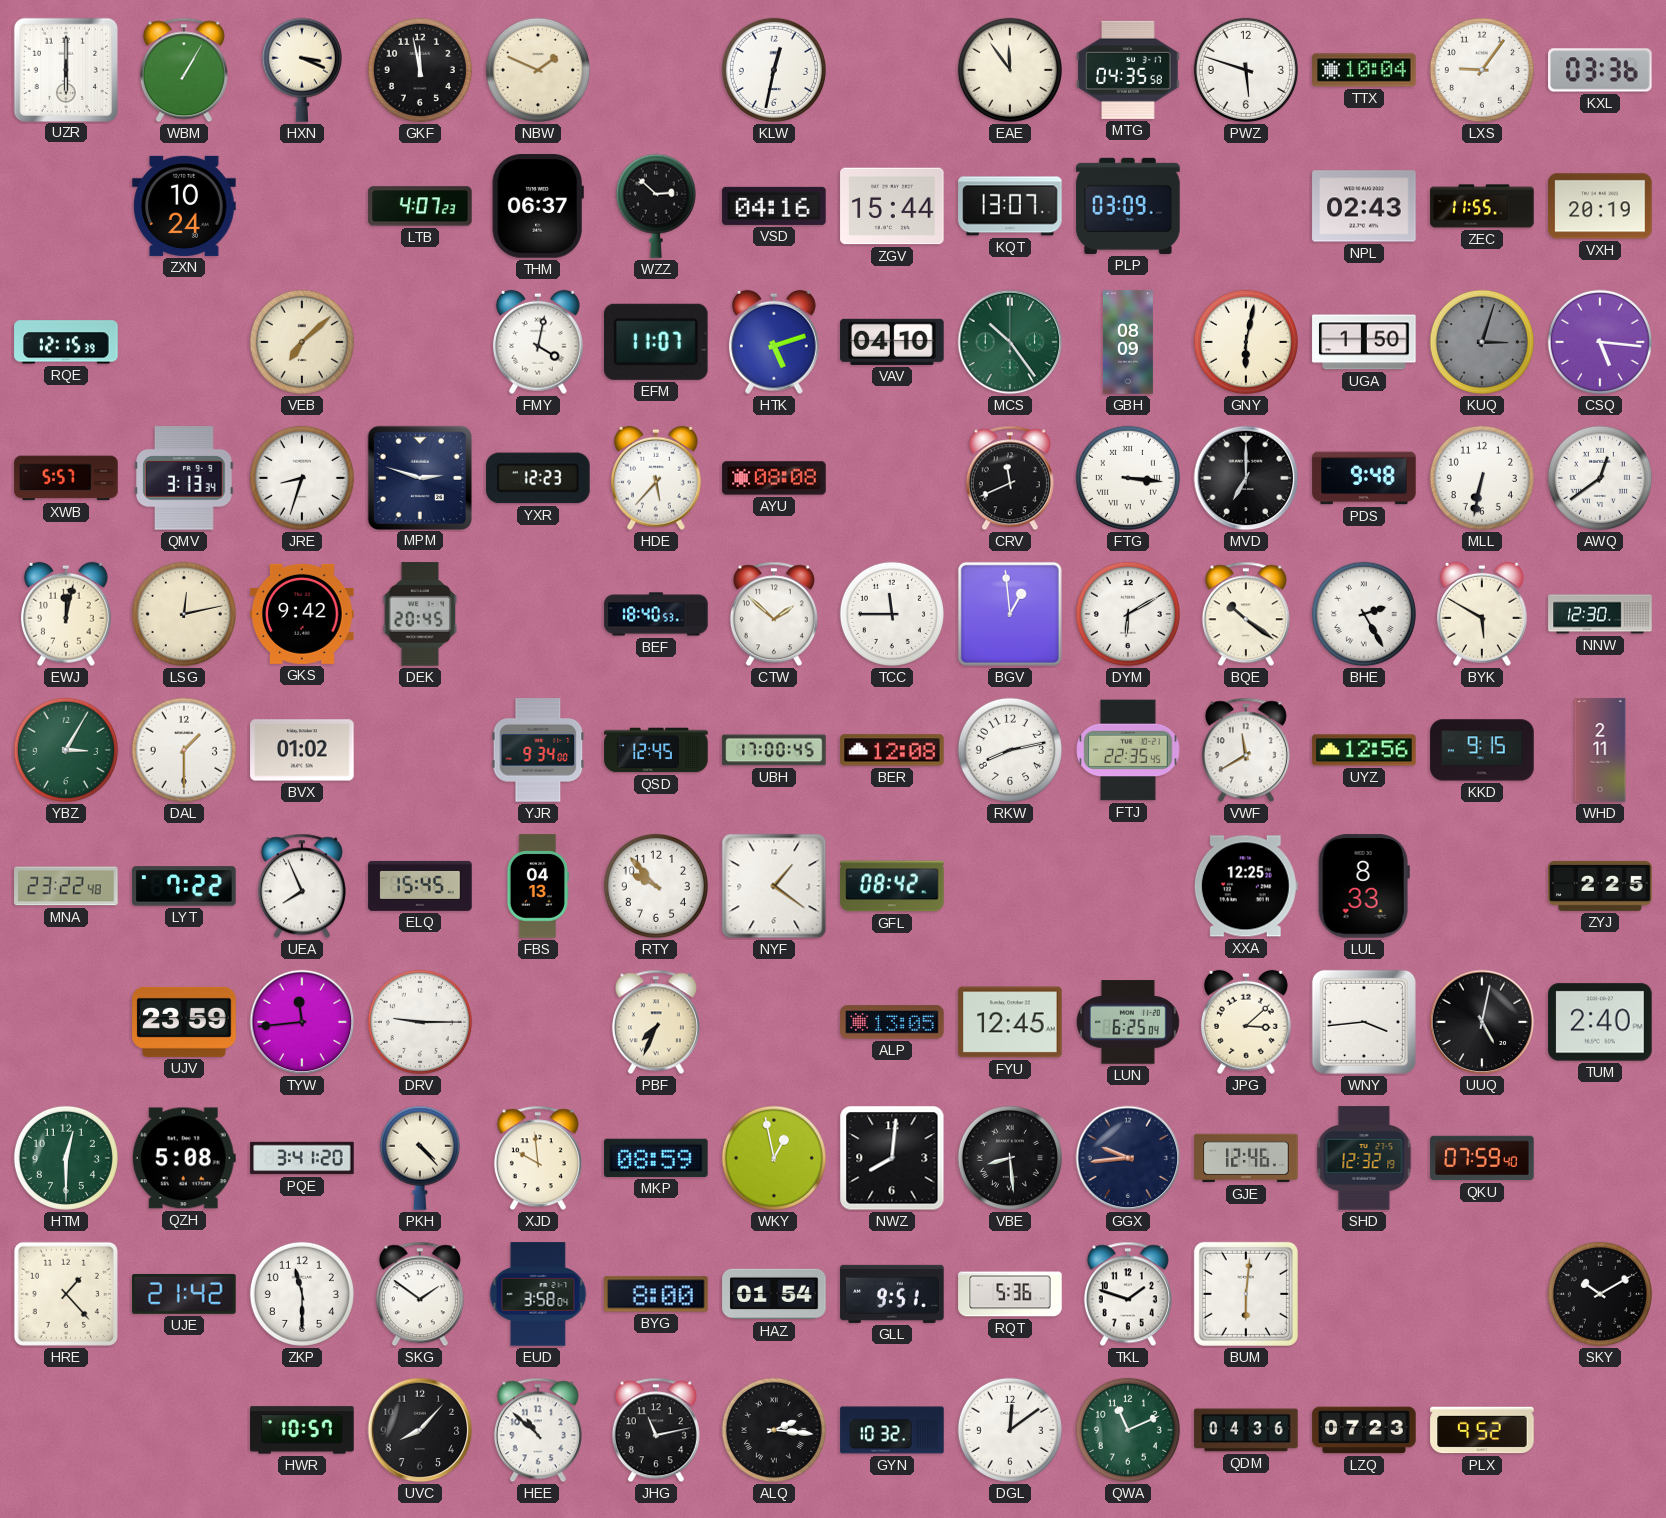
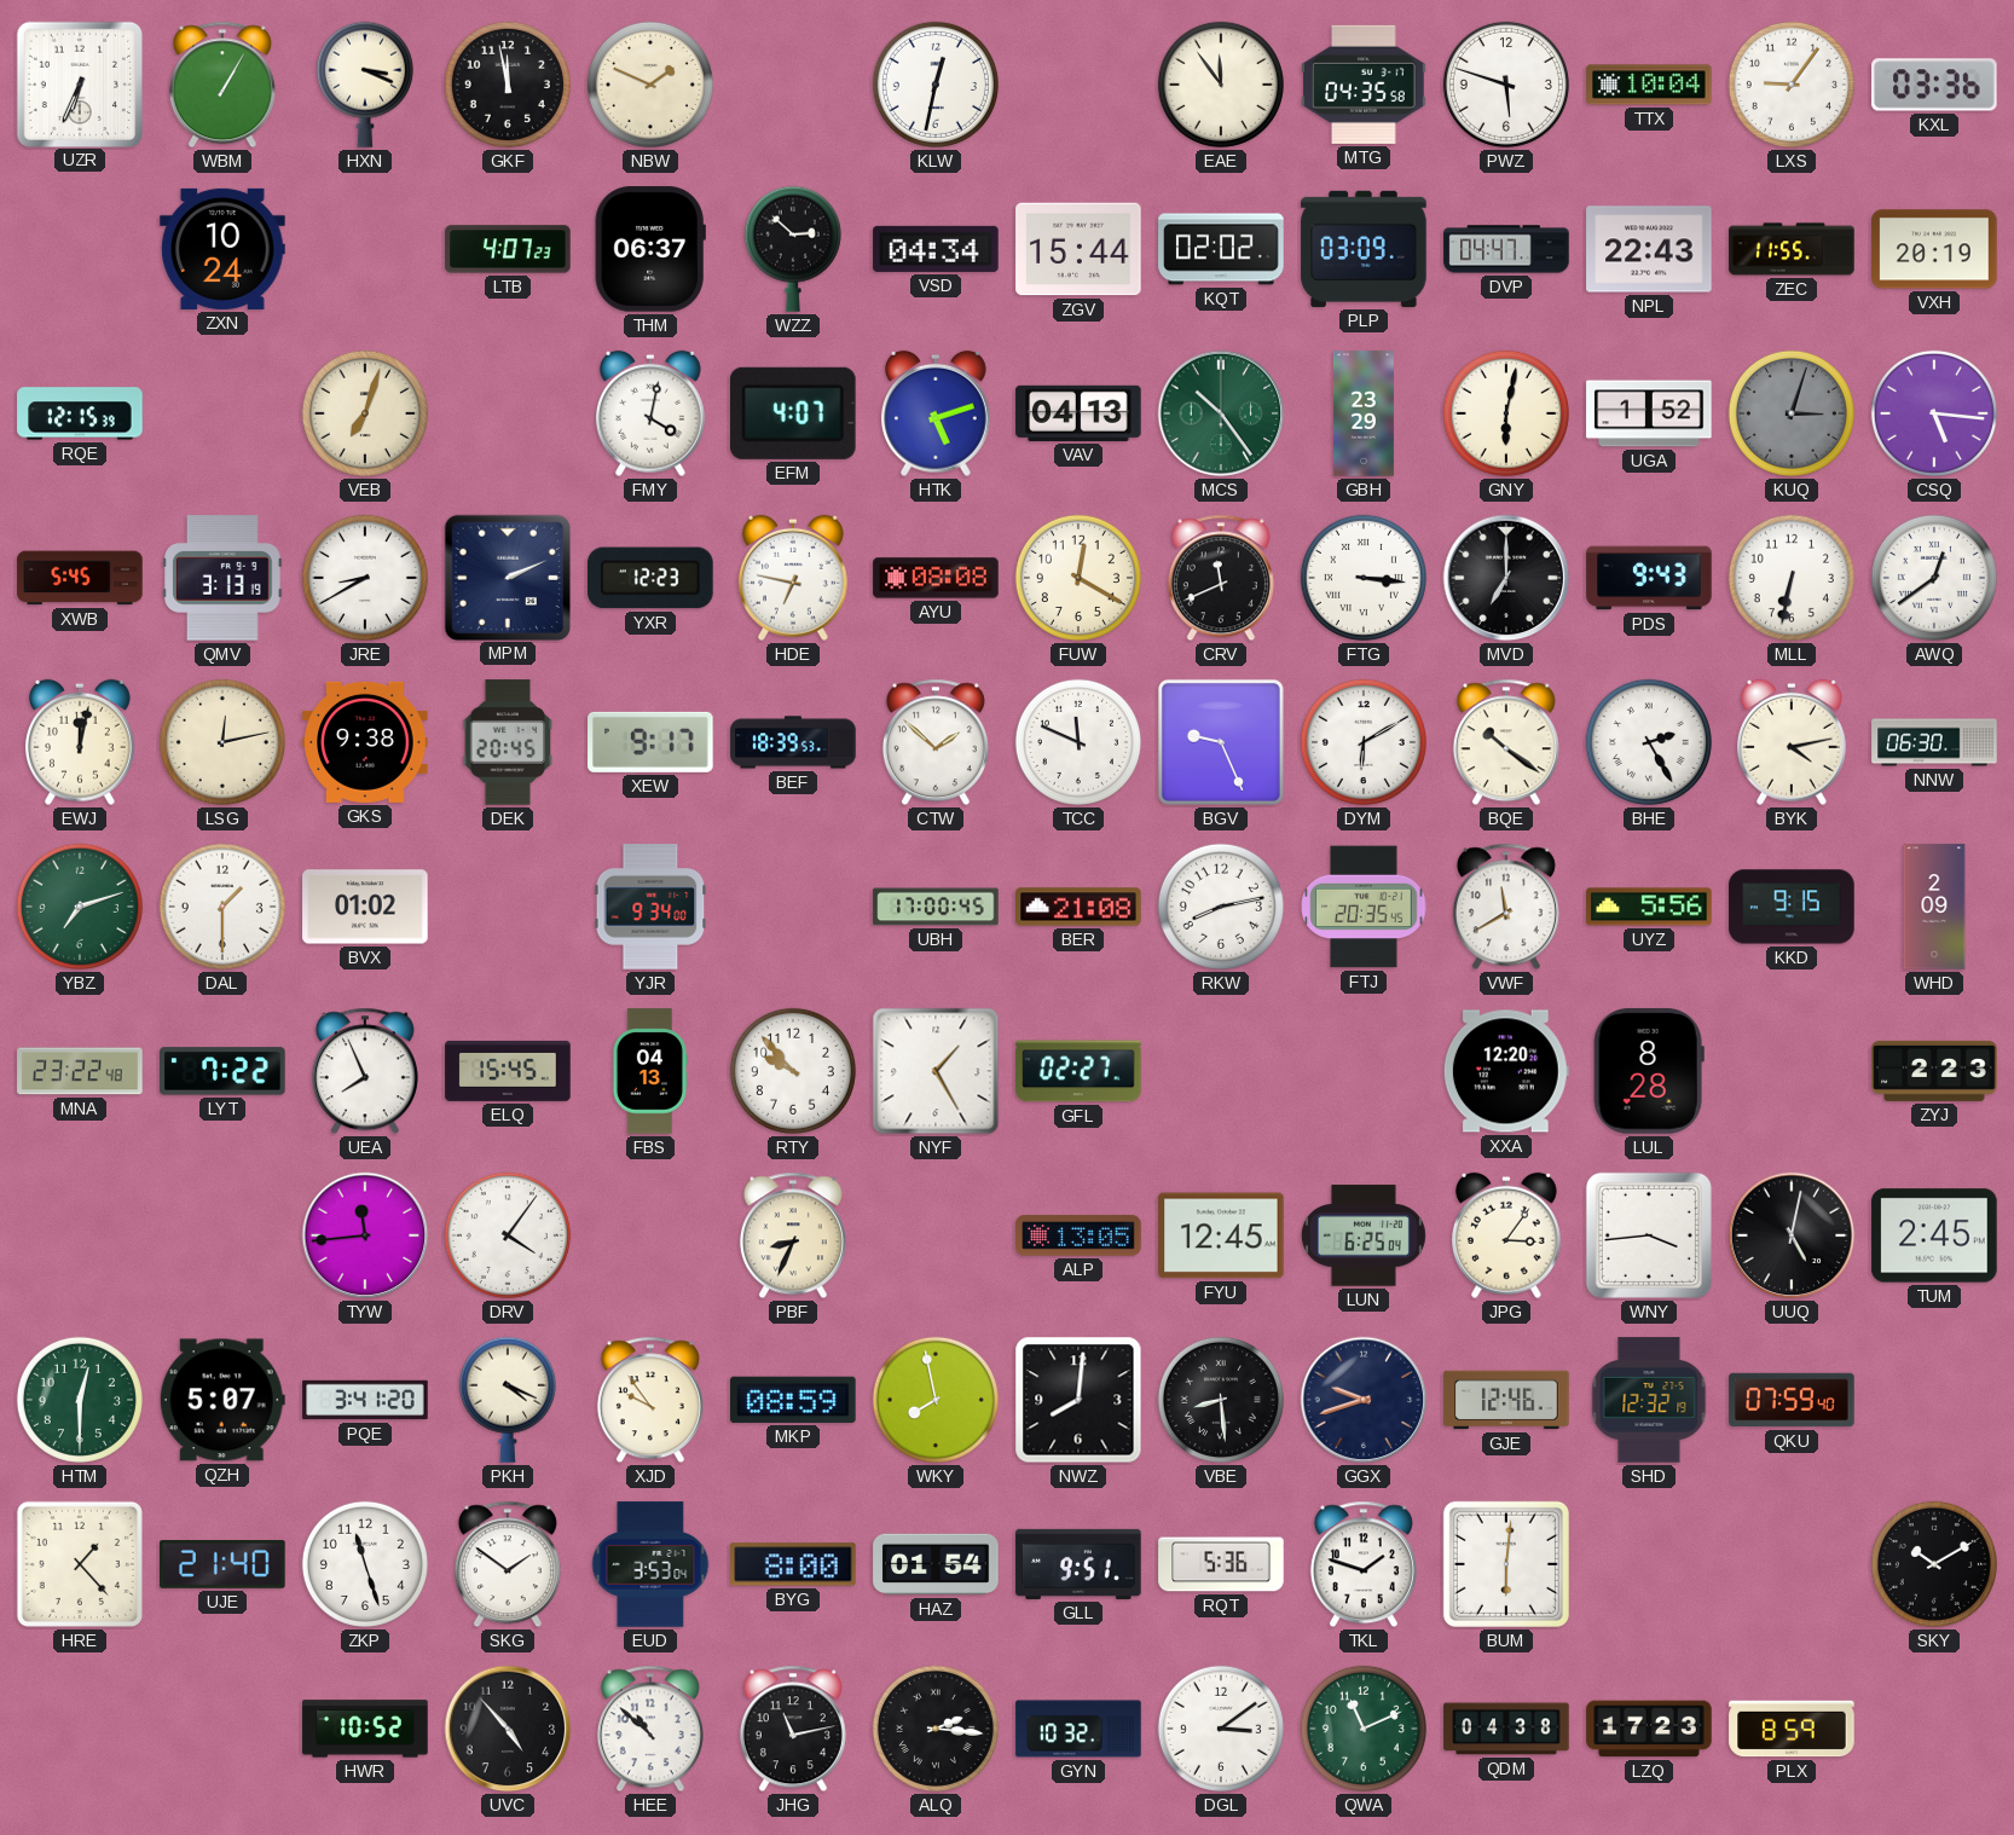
UZR: 6:00 -> 6:34
VSD: 04:16 -> 04:34
KQT: 13:07 -> 02:02
DVP: none -> 04:47
NPL: 02:43 -> 22:43
VEB: 7:08 -> 7:03
EFM: 11:07 -> 4:07
VAV: 04:10 -> 04:13
GBH: 08:09 -> 23:29
UGA: 1:50 -> 1:52
XWB: 5:57 -> 5:45
QMV: 3:13:34 -> 3:13:19
JRE: 8:33 -> 8:40
MPM: 2:48 -> 2:11
HDE: 5:37 -> 6:47
FUW: none -> 12:20
PDS: 9:48 -> 9:43
GKS: 9:42 -> 9:38
XEW: none -> 9:17
BEF: 18:40 -> 18:39
TCC: 11:45 -> 11:49
BGV: 12:59 -> 9:26
BYK: 5:50 -> 4:13
NNW: 12:30 -> 06:30
YBZ: 3:05 -> 7:12
QSD: 12:45 -> none
BER: 12:08 -> 21:08
FTJ: 22:35 -> 20:35
UYZ: 12:56 -> 5:56
WHD: 2:11 -> 2:09
NYF: 1:21 -> 1:25
GFL: 08:42 -> 02:27
XXA: 12:25 -> 12:20
LUL: 8:33 -> 8:28
ZYJ: 2:25 -> 2:23
UJV: 23:59 -> none
DRV: 9:15 -> 4:06
PBF: 7:34 -> 8:34
JPG: 3:08 -> 3:06
TUM: 2:40 -> 2:45
QZH: 5:08 -> 5:07
PKH: 4:23 -> 4:19
XJD: 9:59 -> 9:54
WKY: 12:58 -> 7:58
GGX: 9:44 -> 9:42
UJE: 21:42 -> 21:40
ZKP: 11:30 -> 11:27
EUD: 3:58 -> 3:53
HWR: 10:57 -> 10:52
UVC: 8:07 -> 4:53
DGL: 12:09 -> 3:09
QDM: 04:36 -> 04:38
LZQ: 07:23 -> 17:23
PLX: 9:52 -> 8:59
